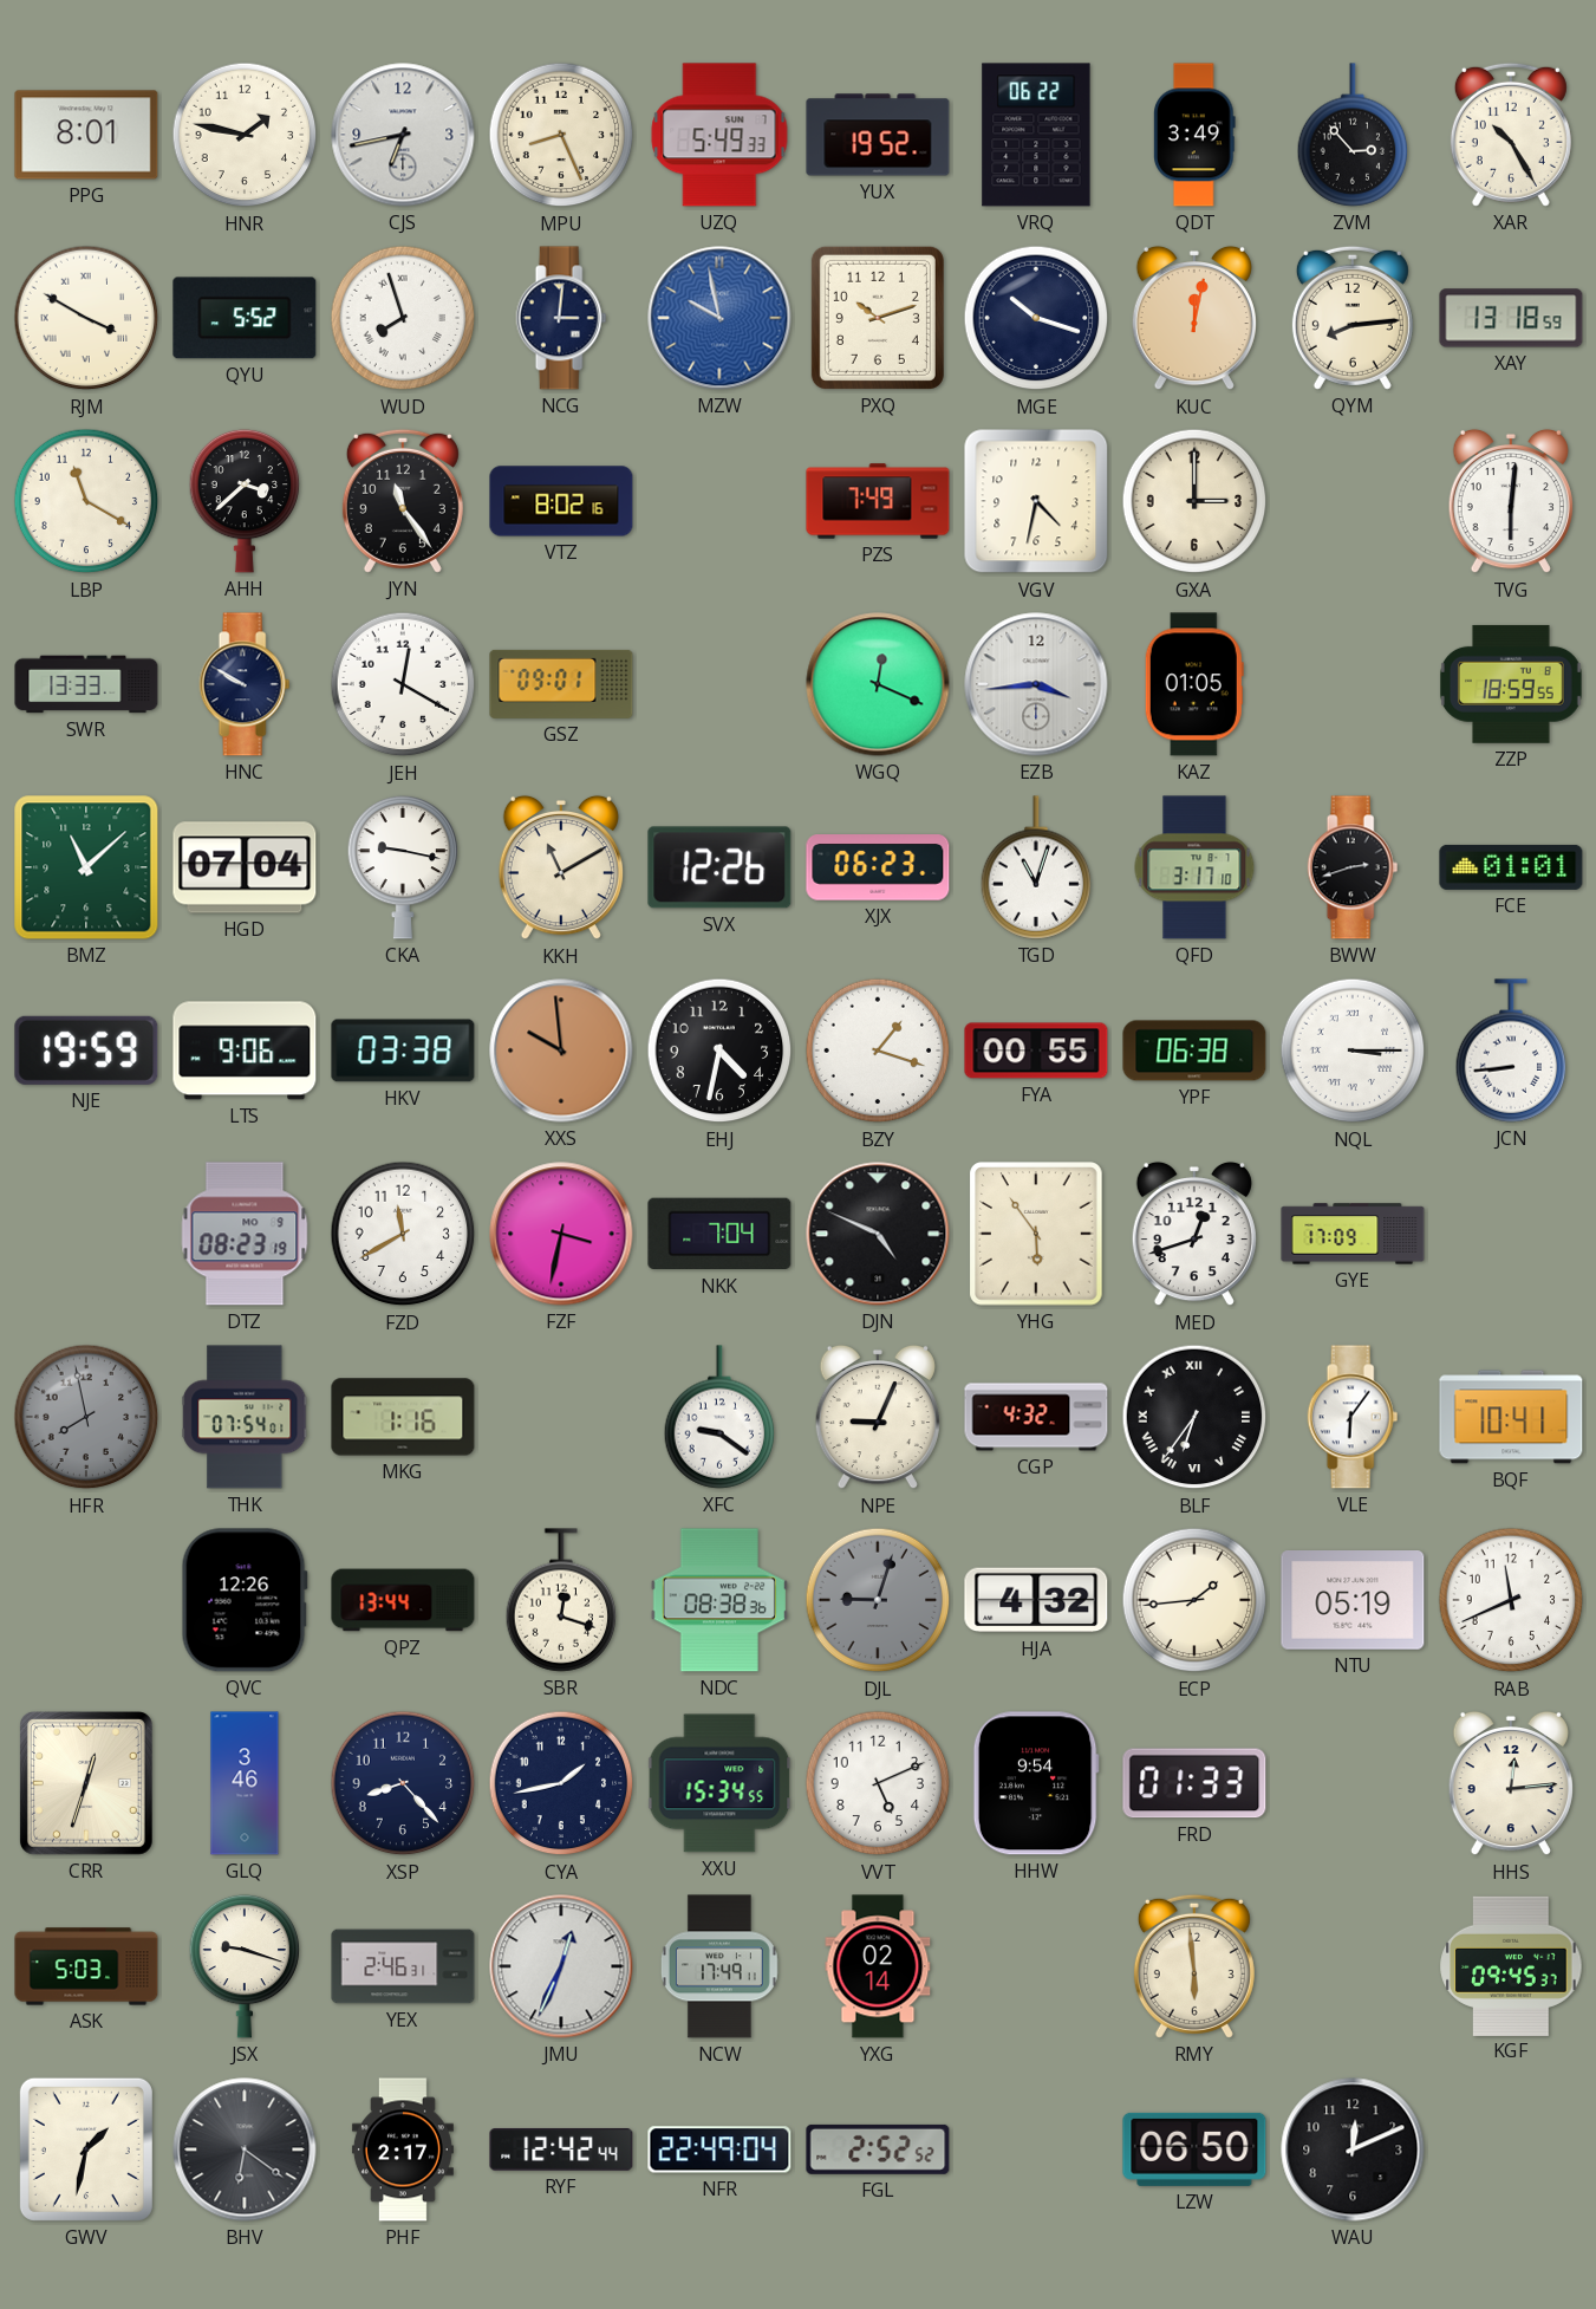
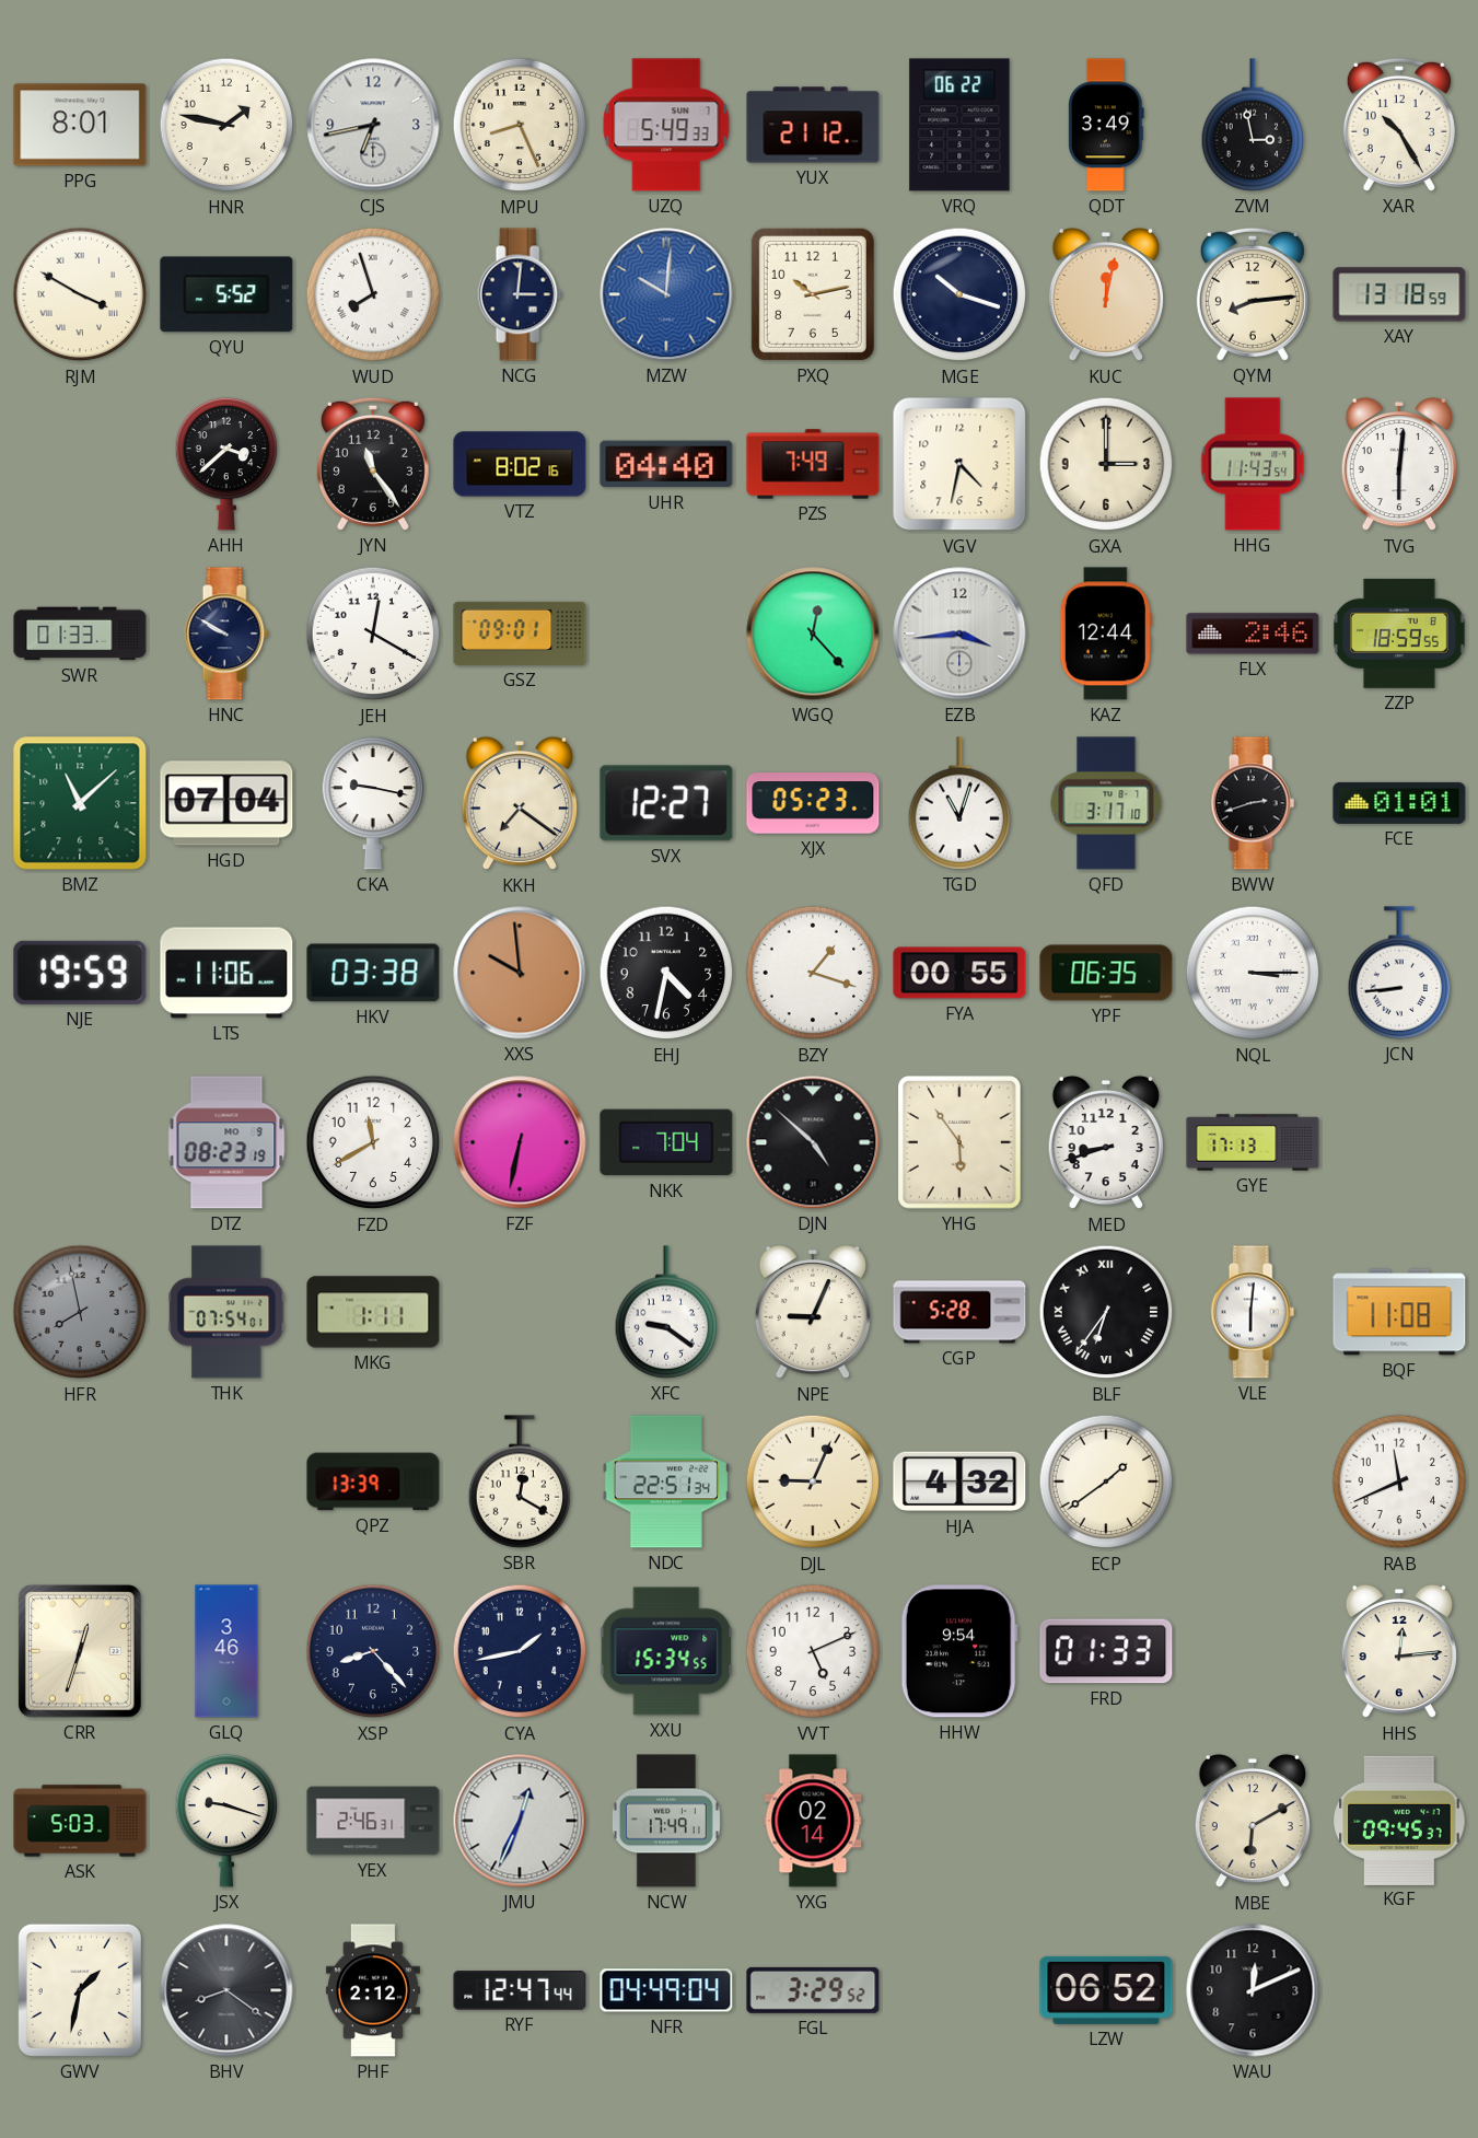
YUX: 19:52 -> 21:12
ZVM: 2:53 -> 2:58
MZW: 9:58 -> 10:01
PXQ: 10:12 -> 10:13
LBP: 11:20 -> none
UHR: none -> 04:40
HHG: none -> 11:43
SWR: 13:33 -> 01:33
WGQ: 12:19 -> 12:23
KAZ: 01:05 -> 12:44
FLX: none -> 2:46
KKH: 11:10 -> 7:21
SVX: 12:26 -> 12:27
XJX: 06:23 -> 05:23
LTS: 9:06 -> 11:06
YPF: 06:38 -> 06:35
FZF: 3:32 -> 6:32
DJN: 4:49 -> 4:52
MED: 12:42 -> 8:42
GYE: 17:09 -> 17:13
MKG: 1:16 -> 1:11
CGP: 4:32 -> 5:28
VLE: 6:06 -> 6:01
BQF: 10:41 -> 11:08
QVC: 12:26 -> none
QPZ: 13:44 -> 13:39
SBR: 12:18 -> 12:20
NDC: 08:38 -> 22:51
DJL: 9:03 -> 9:04
DJL dial: grey -> cream
ECP: 1:44 -> 1:39
NTU: 05:19 -> none
RMY: 5:59 -> none
MBE: none -> 6:10
BHV: 6:21 -> 8:21
PHF: 2:17 -> 2:12
RYF: 12:42 -> 12:47
NFR: 22:49 -> 04:49
FGL: 2:52 -> 3:29
LZW: 06:50 -> 06:52
